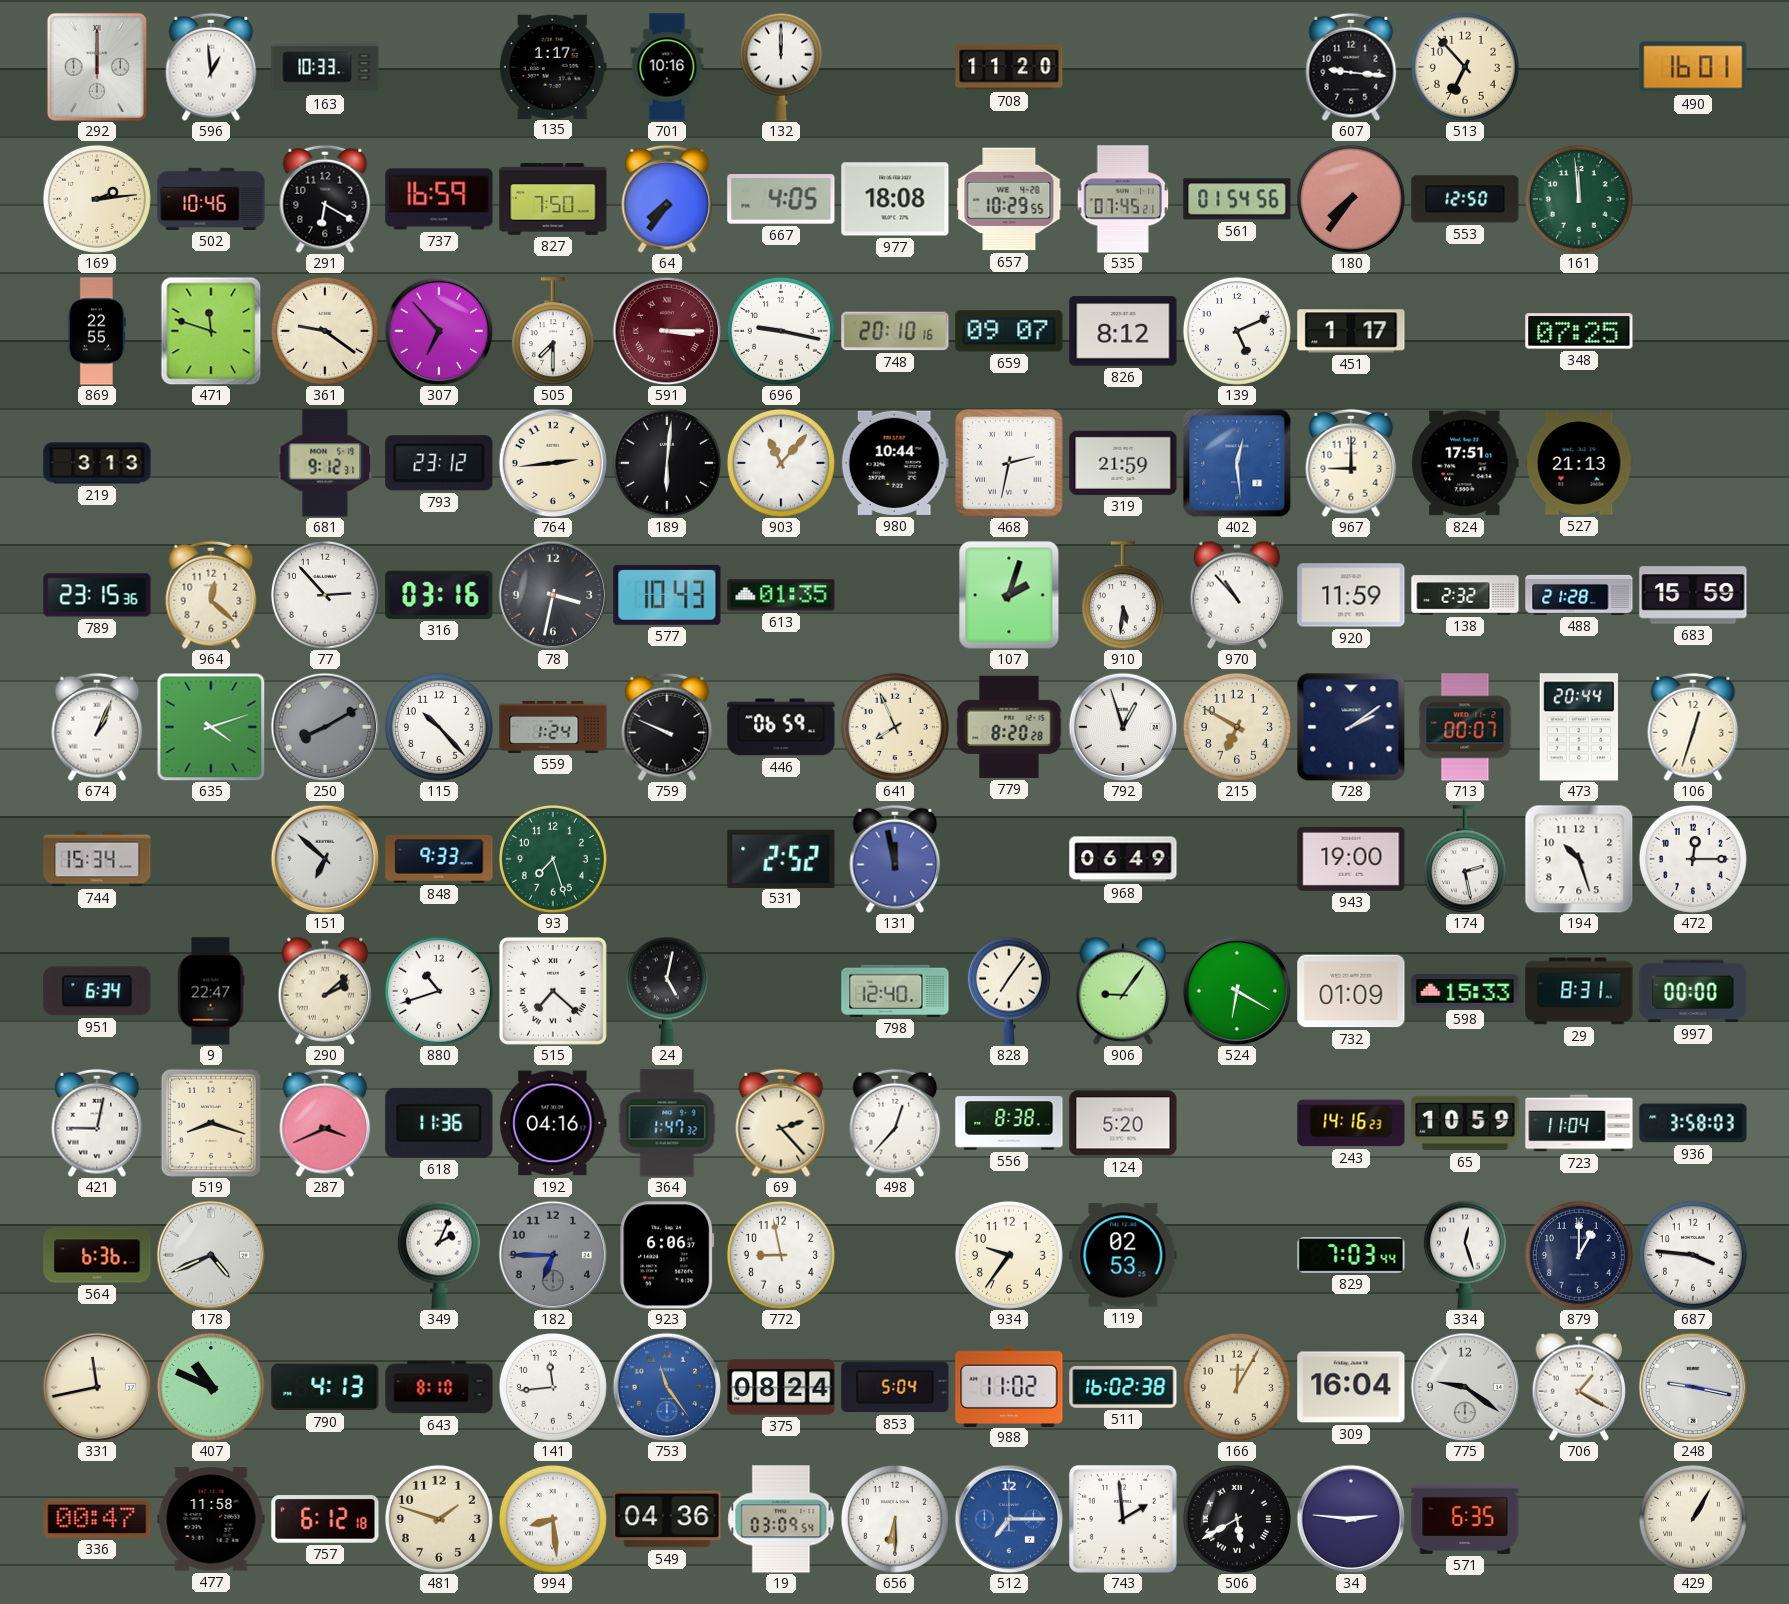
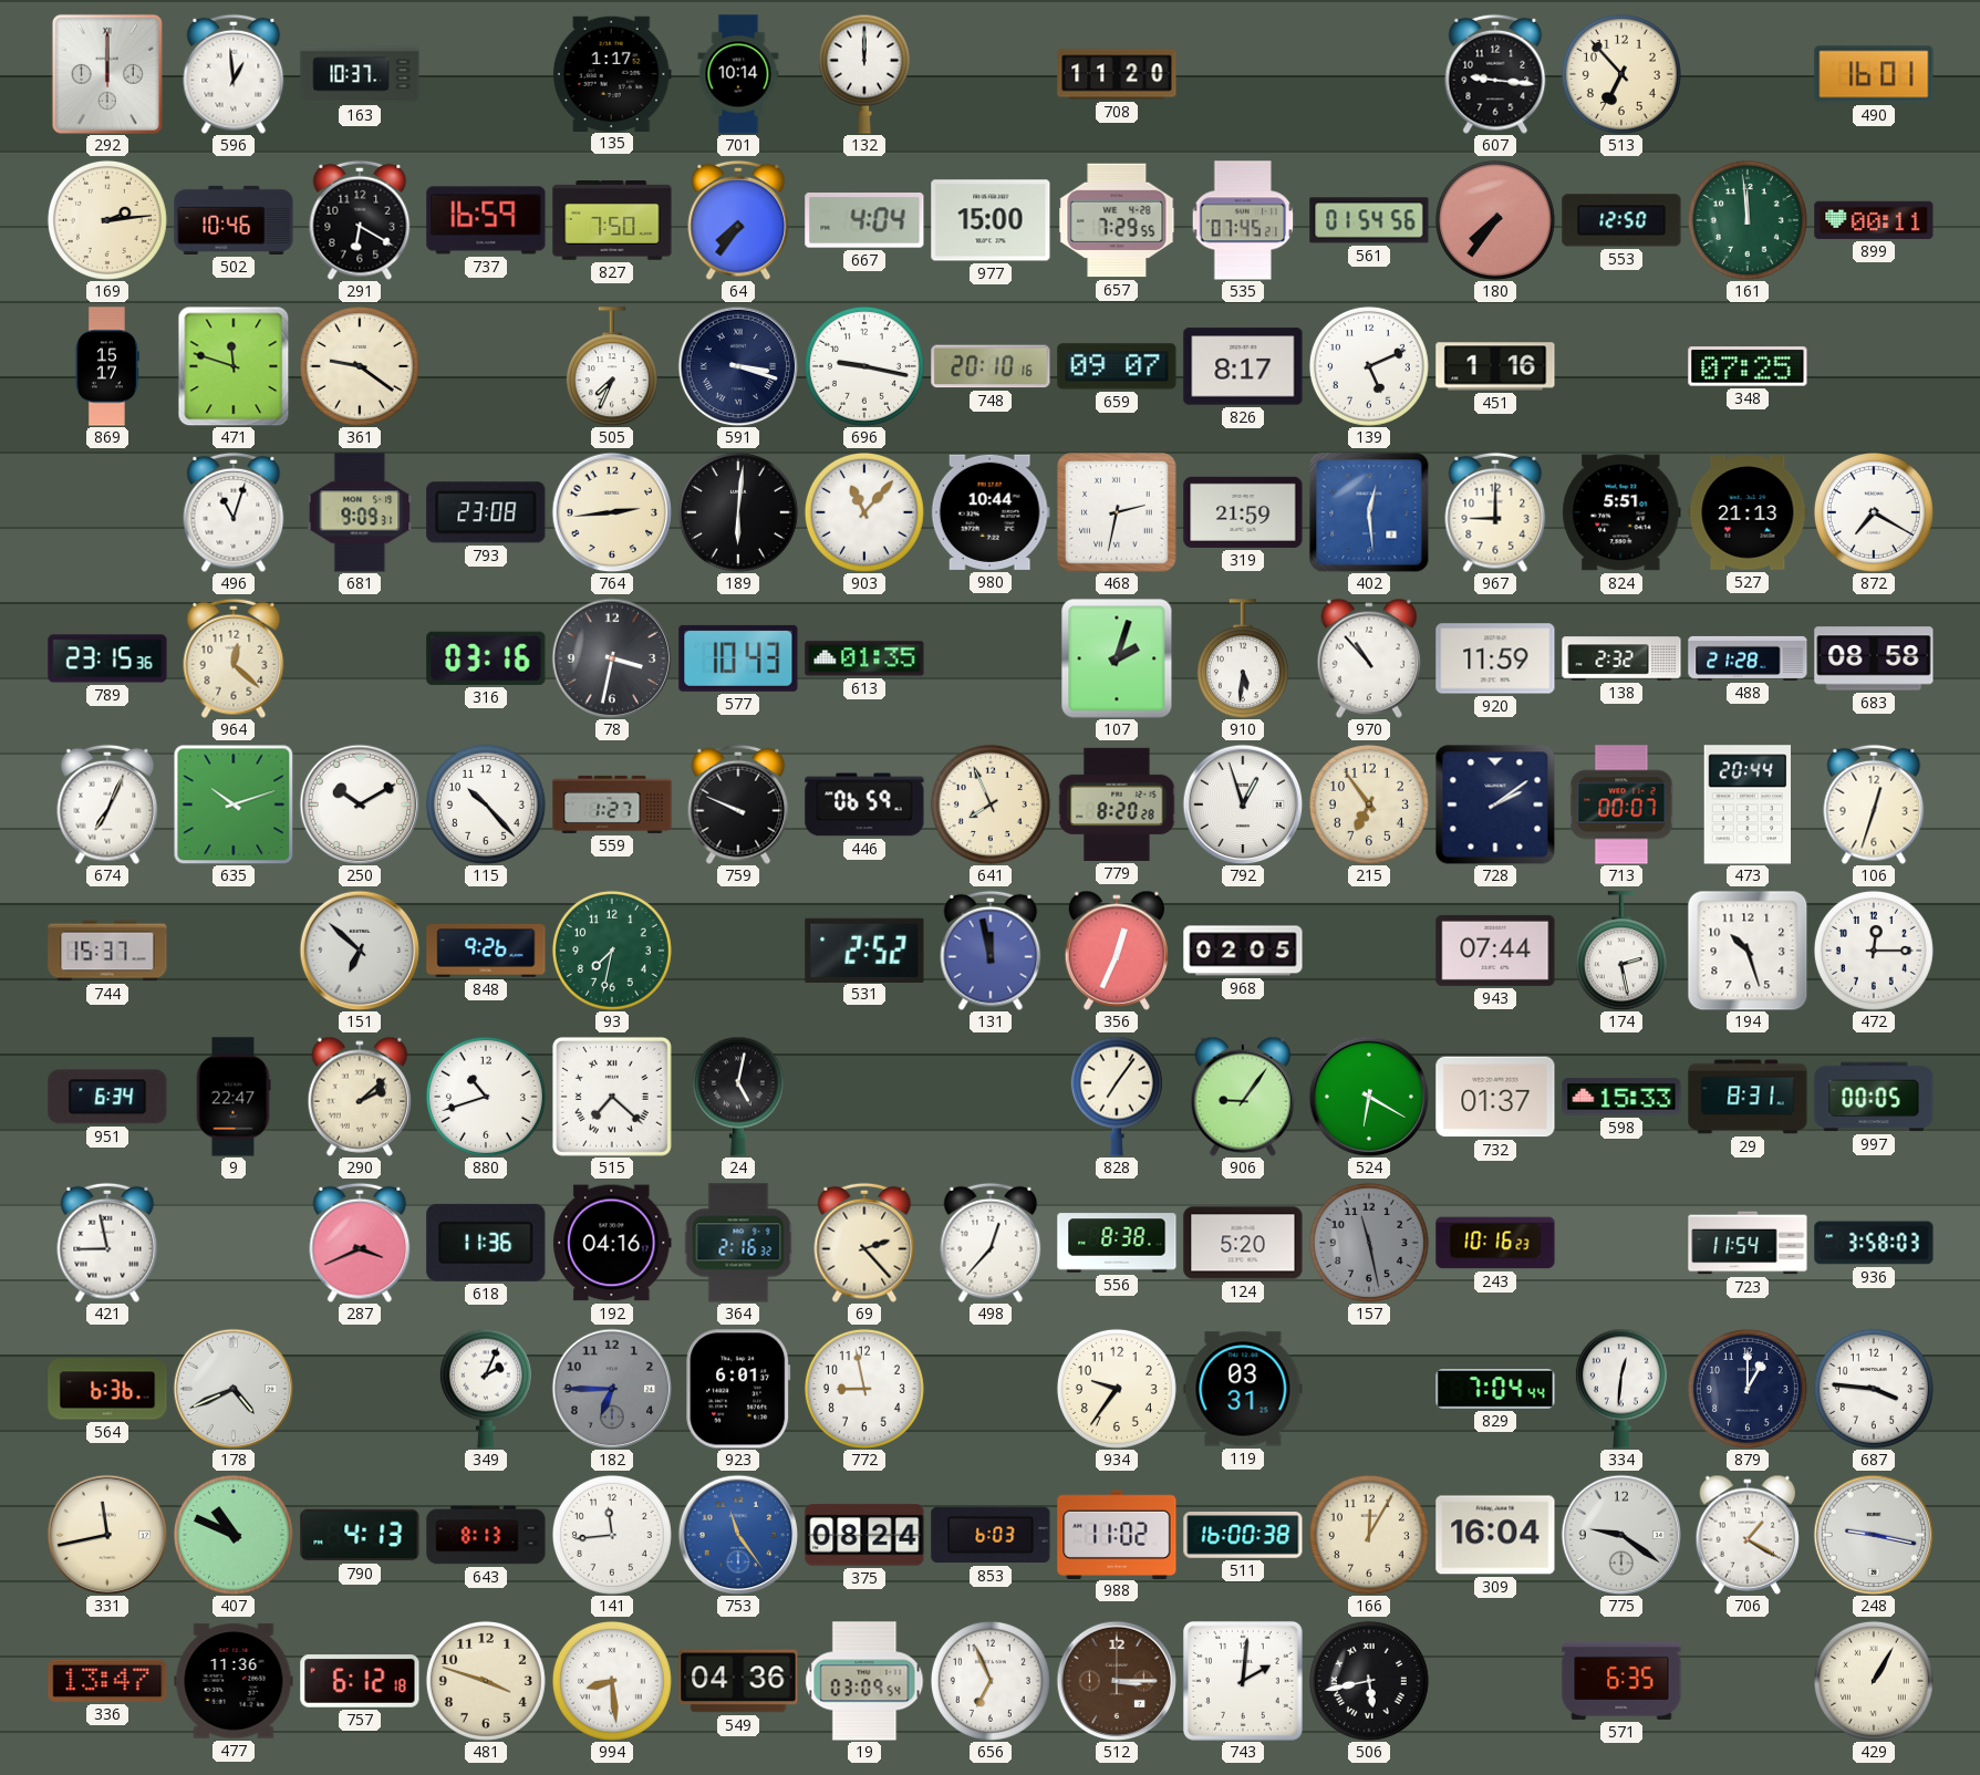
163: 10:33 -> 10:37
701: 10:16 -> 10:14
667: 4:05 -> 4:04
977: 18:08 -> 15:00
657: 10:29 -> 7:29
899: none -> 00:11
869: 22:55 -> 15:17
307: 6:53 -> none
505: 7:30 -> 7:34
591: 3:15 -> 3:18
591 dial: burgundy -> navy
826: 8:12 -> 8:17
451: 1:17 -> 1:16
219: 3:13 -> none
496: none -> 11:03
681: 9:12 -> 9:09
793: 23:12 -> 23:08
824: 17:51 -> 5:51
872: none -> 7:20
77: 2:53 -> none
683: 15:59 -> 08:58
674: 1:04 -> 7:04
635: 4:12 -> 10:12
250: 8:10 -> 10:10
250 dial: grey -> white
559: 1:24 -> 1:27
215: 6:50 -> 6:54
744: 15:34 -> 15:37
848: 9:33 -> 9:26
93: 7:27 -> 7:32
356: none -> 12:34
968: 06:49 -> 02:05
943: 19:00 -> 07:44
798: 12:40 -> none
732: 01:09 -> 01:37
997: 00:00 -> 00:05
421: 9:02 -> 8:58
519: 8:18 -> none
364: 1:47 -> 2:16
157: none -> 11:28
243: 14:16 -> 10:16
65: 10:59 -> none
723: 11:04 -> 11:54
923: 6:06 -> 6:01
119: 02:53 -> 03:31
829: 7:03 -> 7:04
334: 12:27 -> 12:31
643: 8:10 -> 8:13
853: 5:04 -> 6:03
511: 16:02 -> 16:00
336: 00:47 -> 13:47
477: 11:58 -> 11:36
481: 1:48 -> 3:48
656: 6:30 -> 6:56
512: 7:15 -> 3:15
512 dial: blue -> brown
743: 1:59 -> 2:01
506: 5:40 -> 5:43
34: 2:46 -> none
